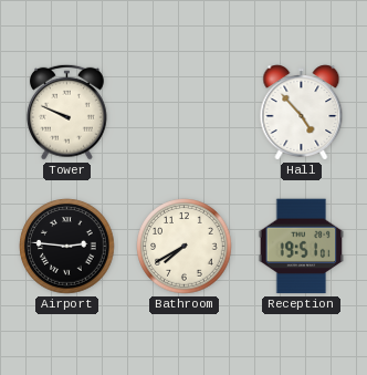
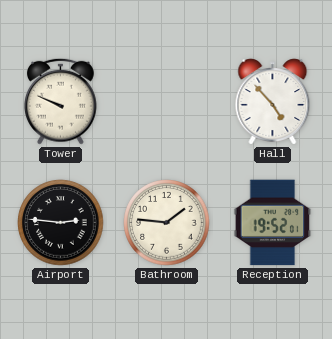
Bathroom: 7:40 -> 1:46
Reception: 19:51 -> 19:52
